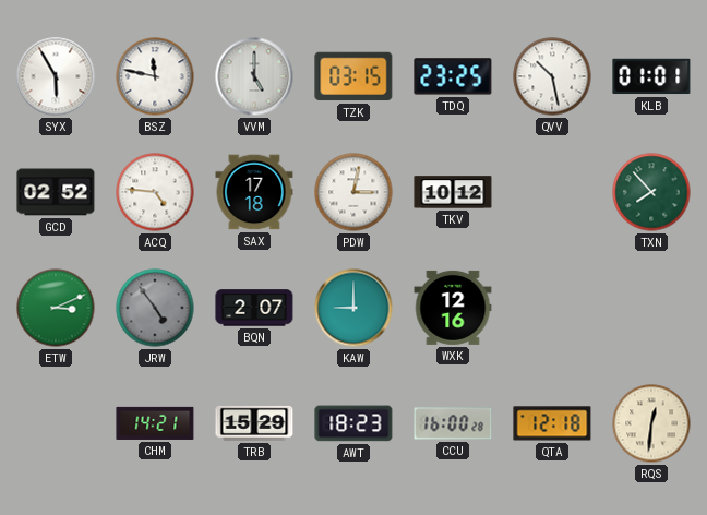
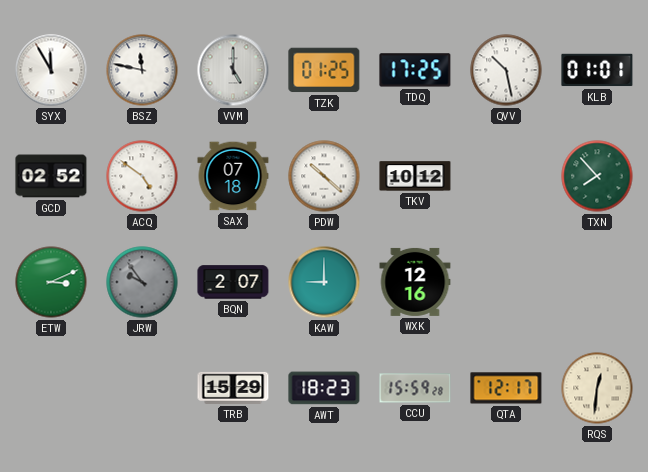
SYX: 5:55 -> 11:55
TZK: 03:15 -> 01:25
TDQ: 23:25 -> 17:25
ACQ: 4:46 -> 4:51
SAX: 17:18 -> 07:18
PDW: 3:02 -> 10:22
JRW: 4:54 -> 9:54
CHM: 14:21 -> none
CCU: 16:00 -> 15:59
QTA: 12:18 -> 12:17
